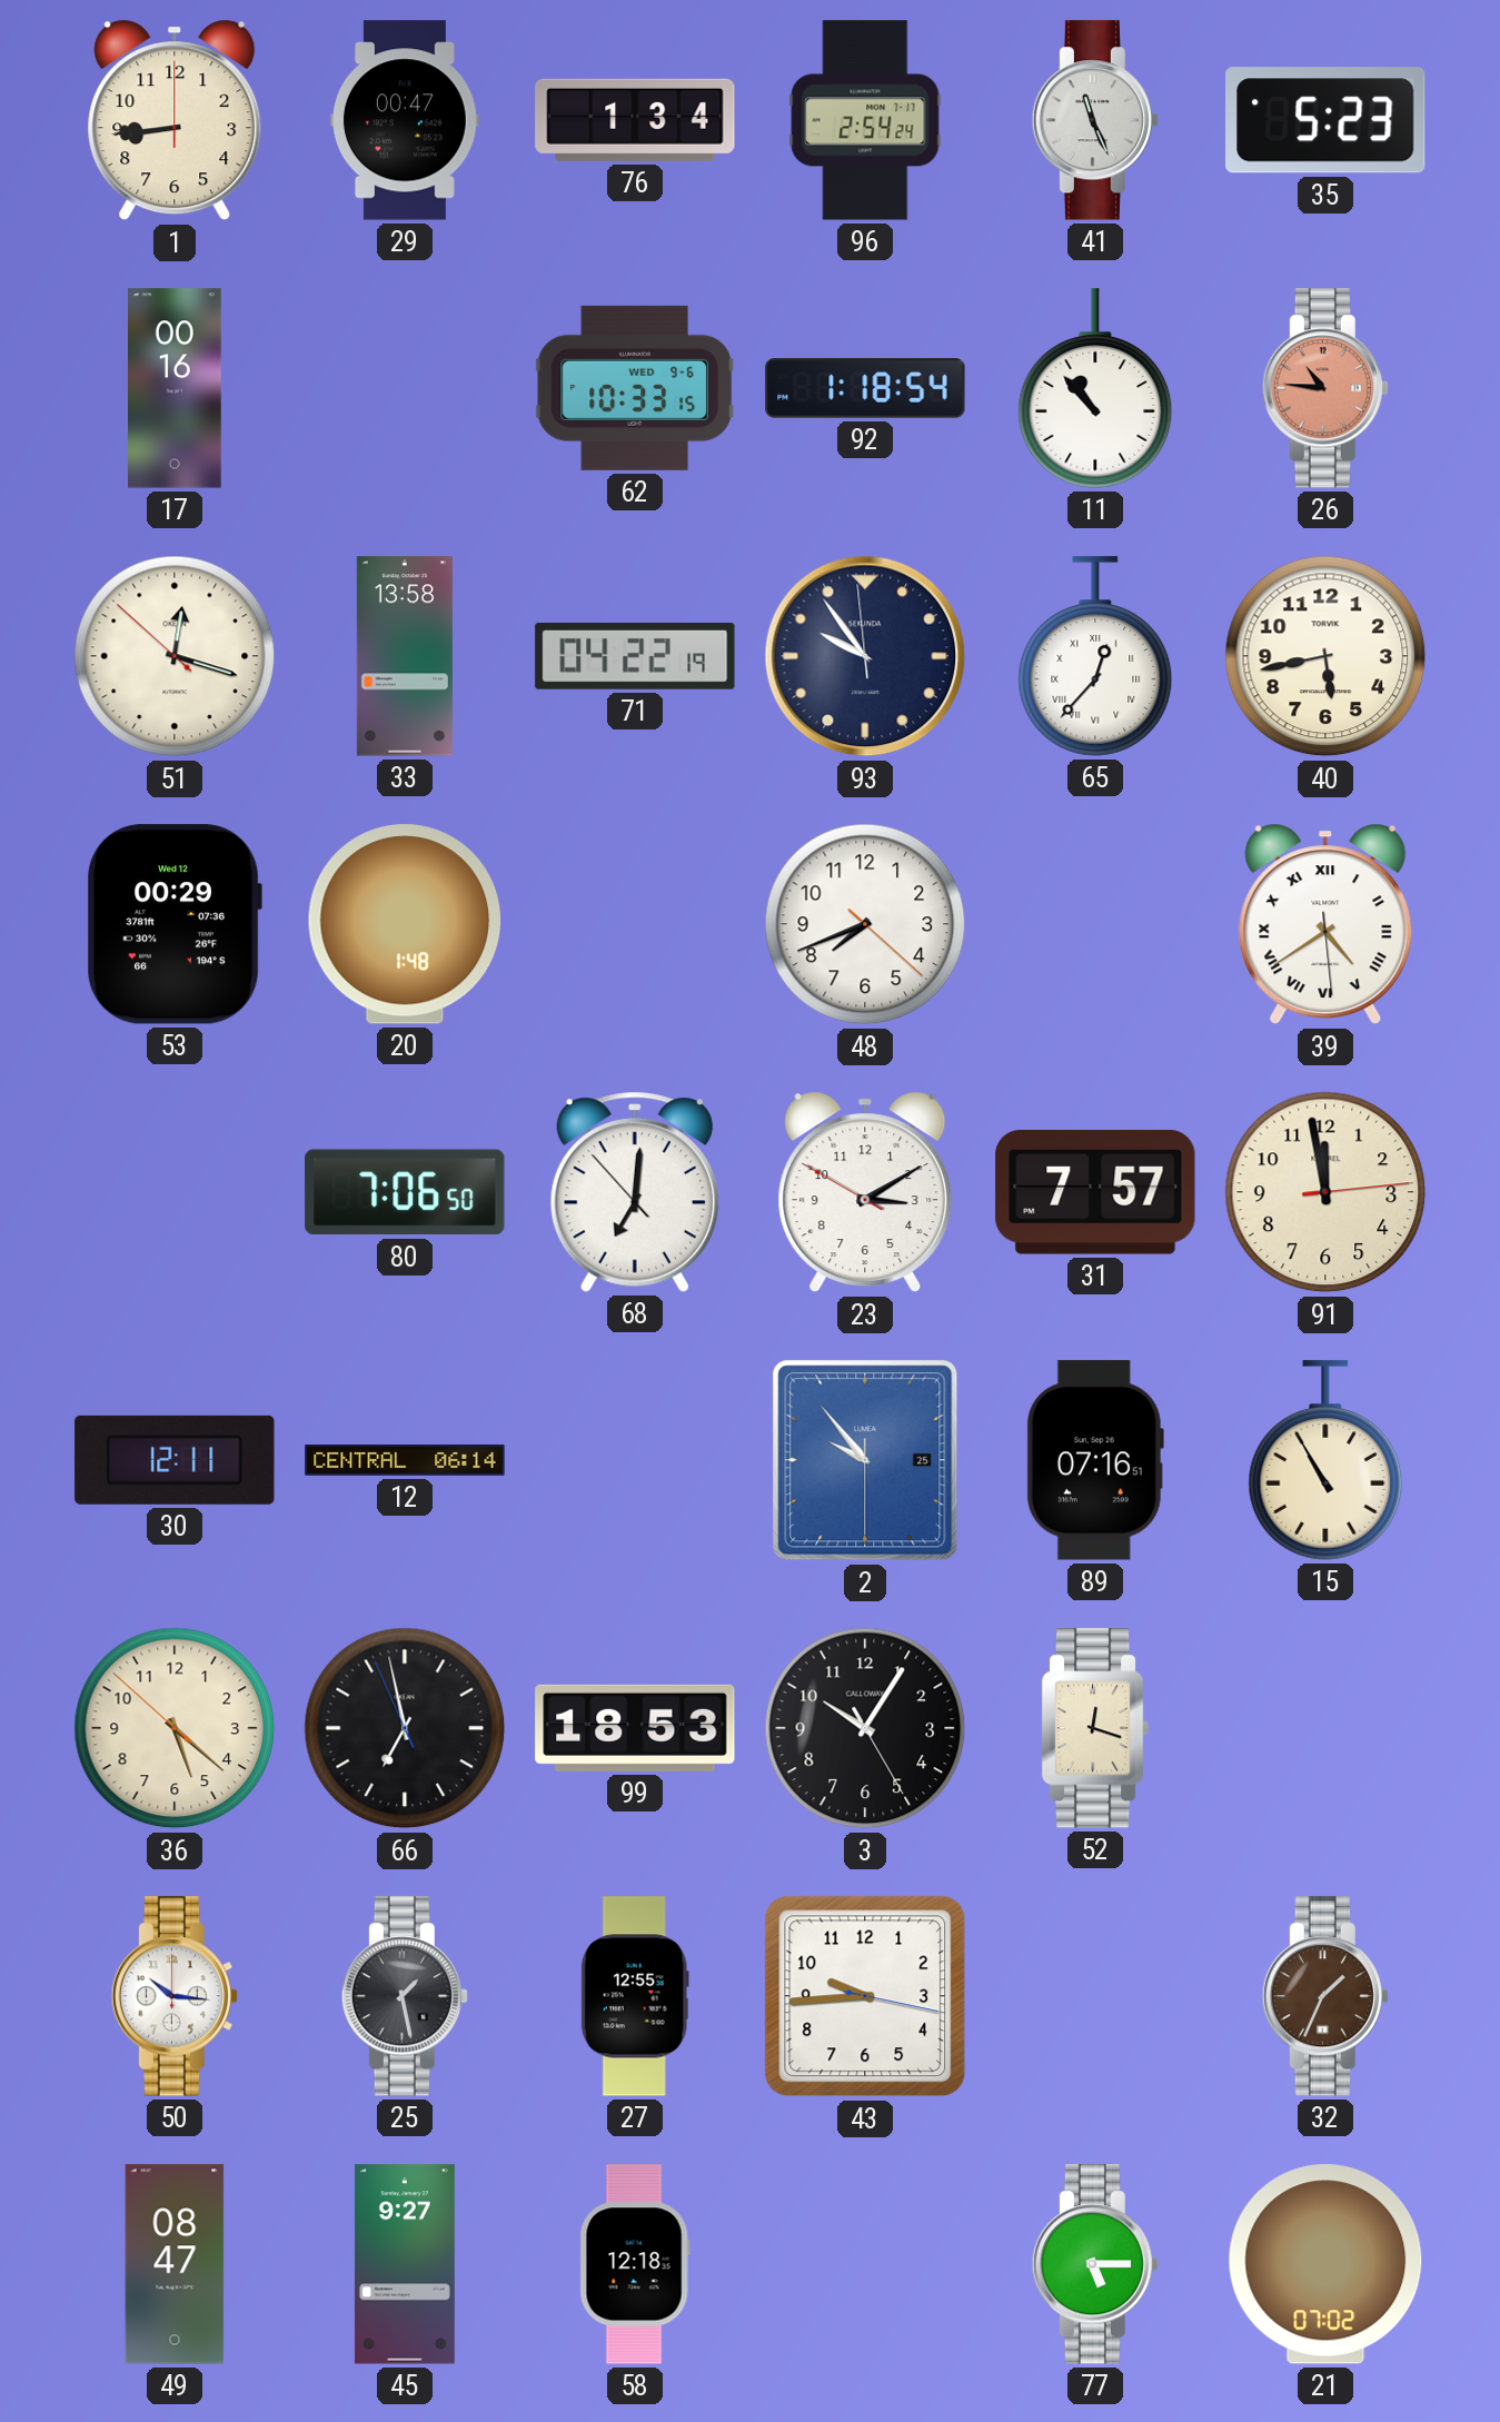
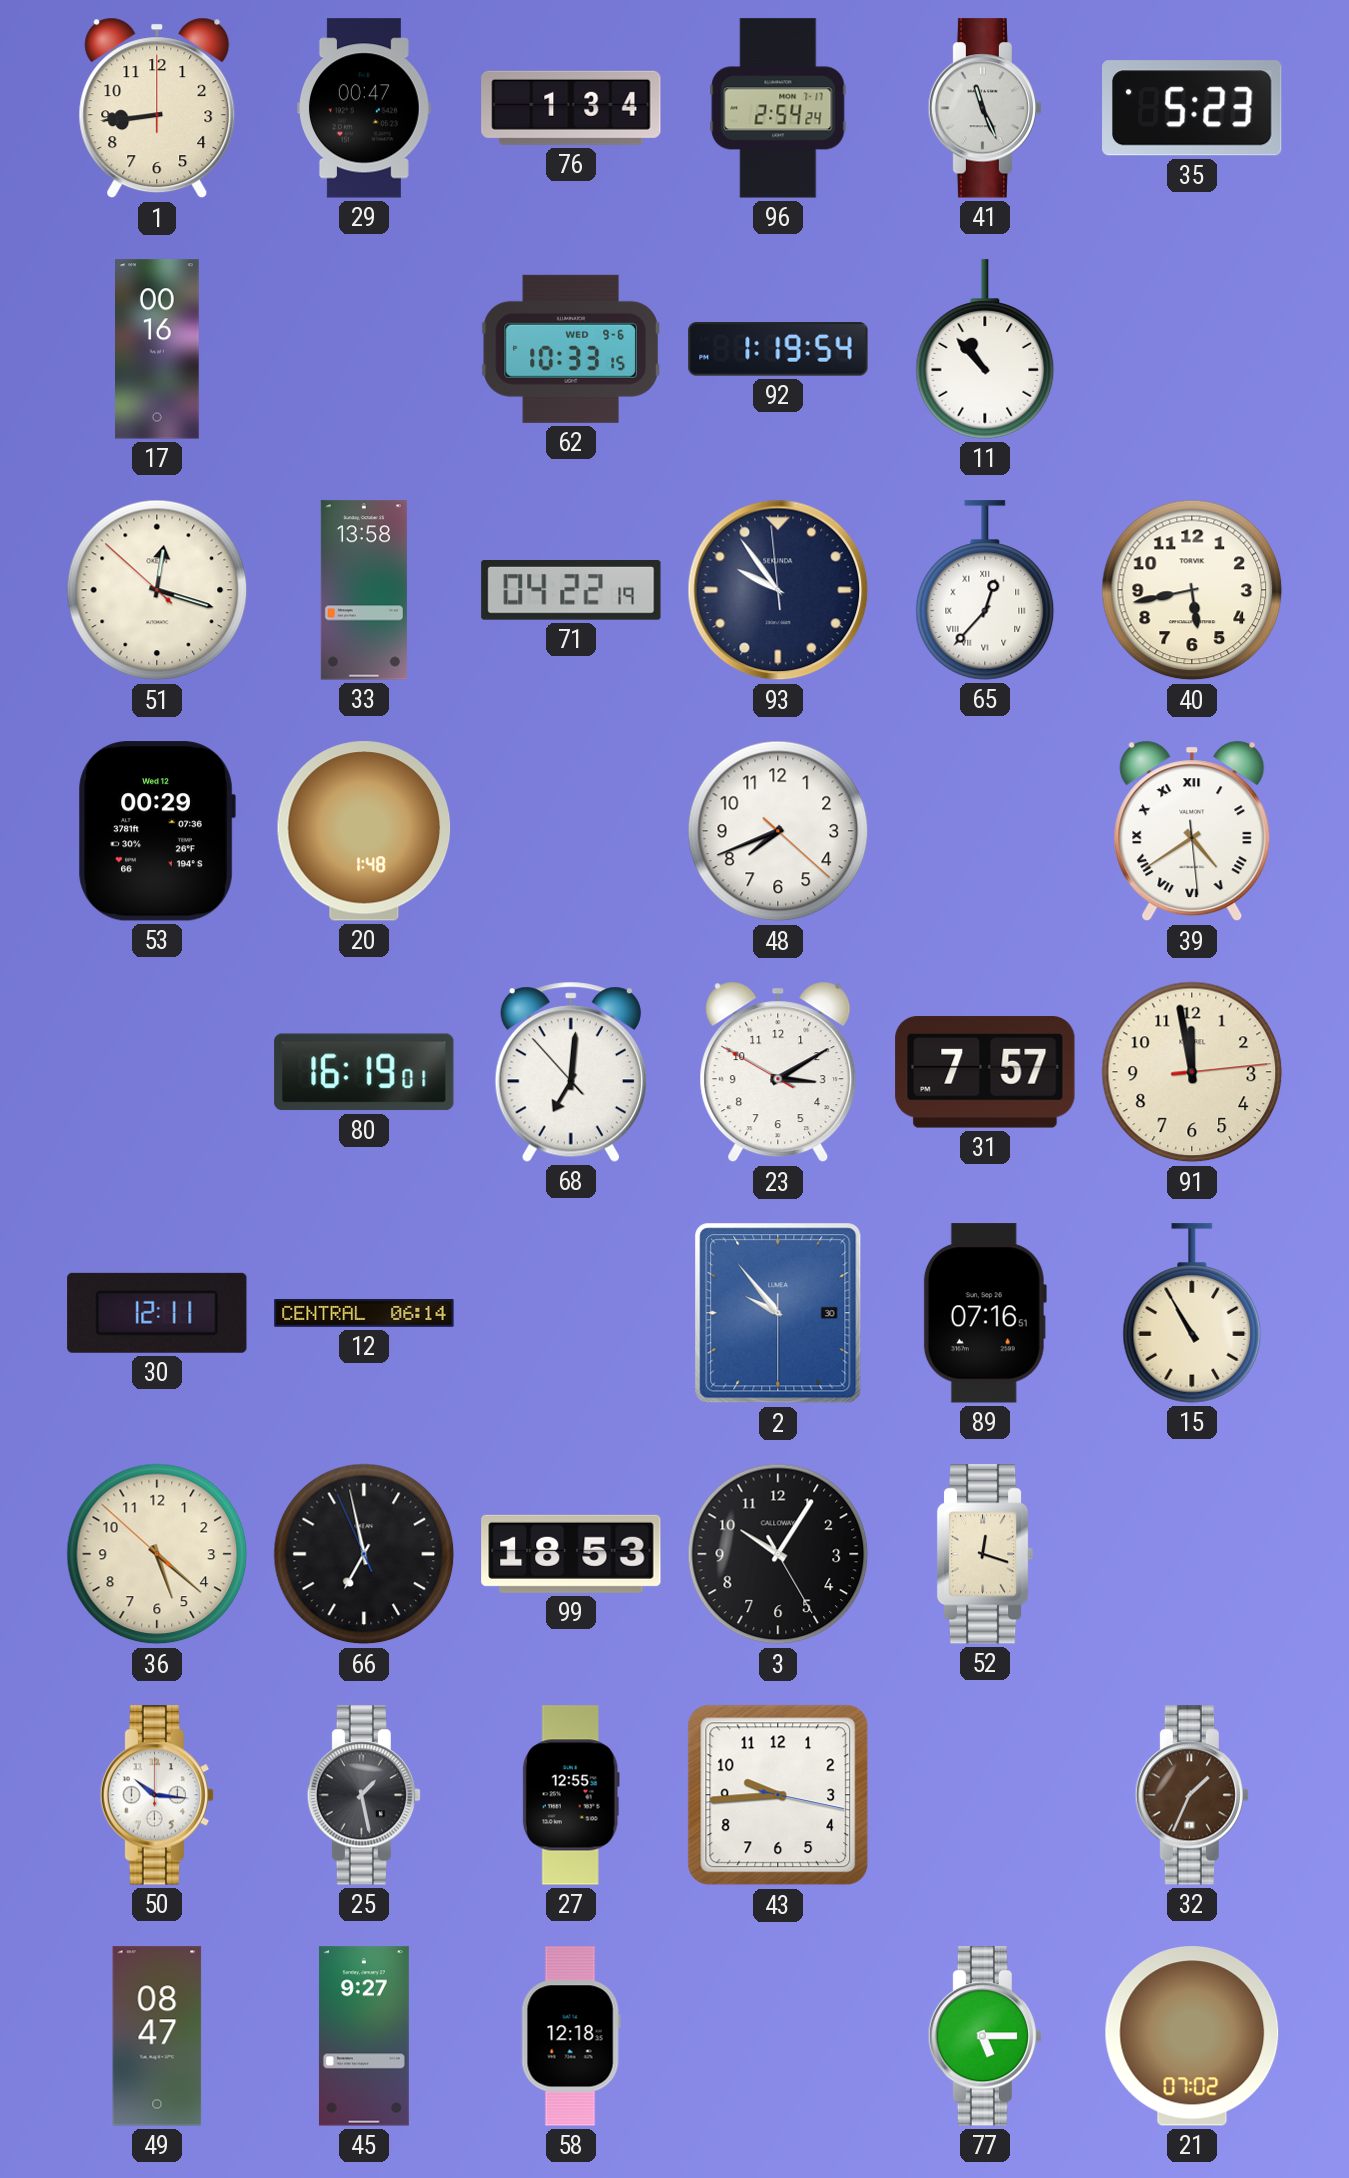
92: 1:18 -> 1:19
26: 10:46 -> none
80: 7:06 -> 16:19
2 date: 25 -> 30
